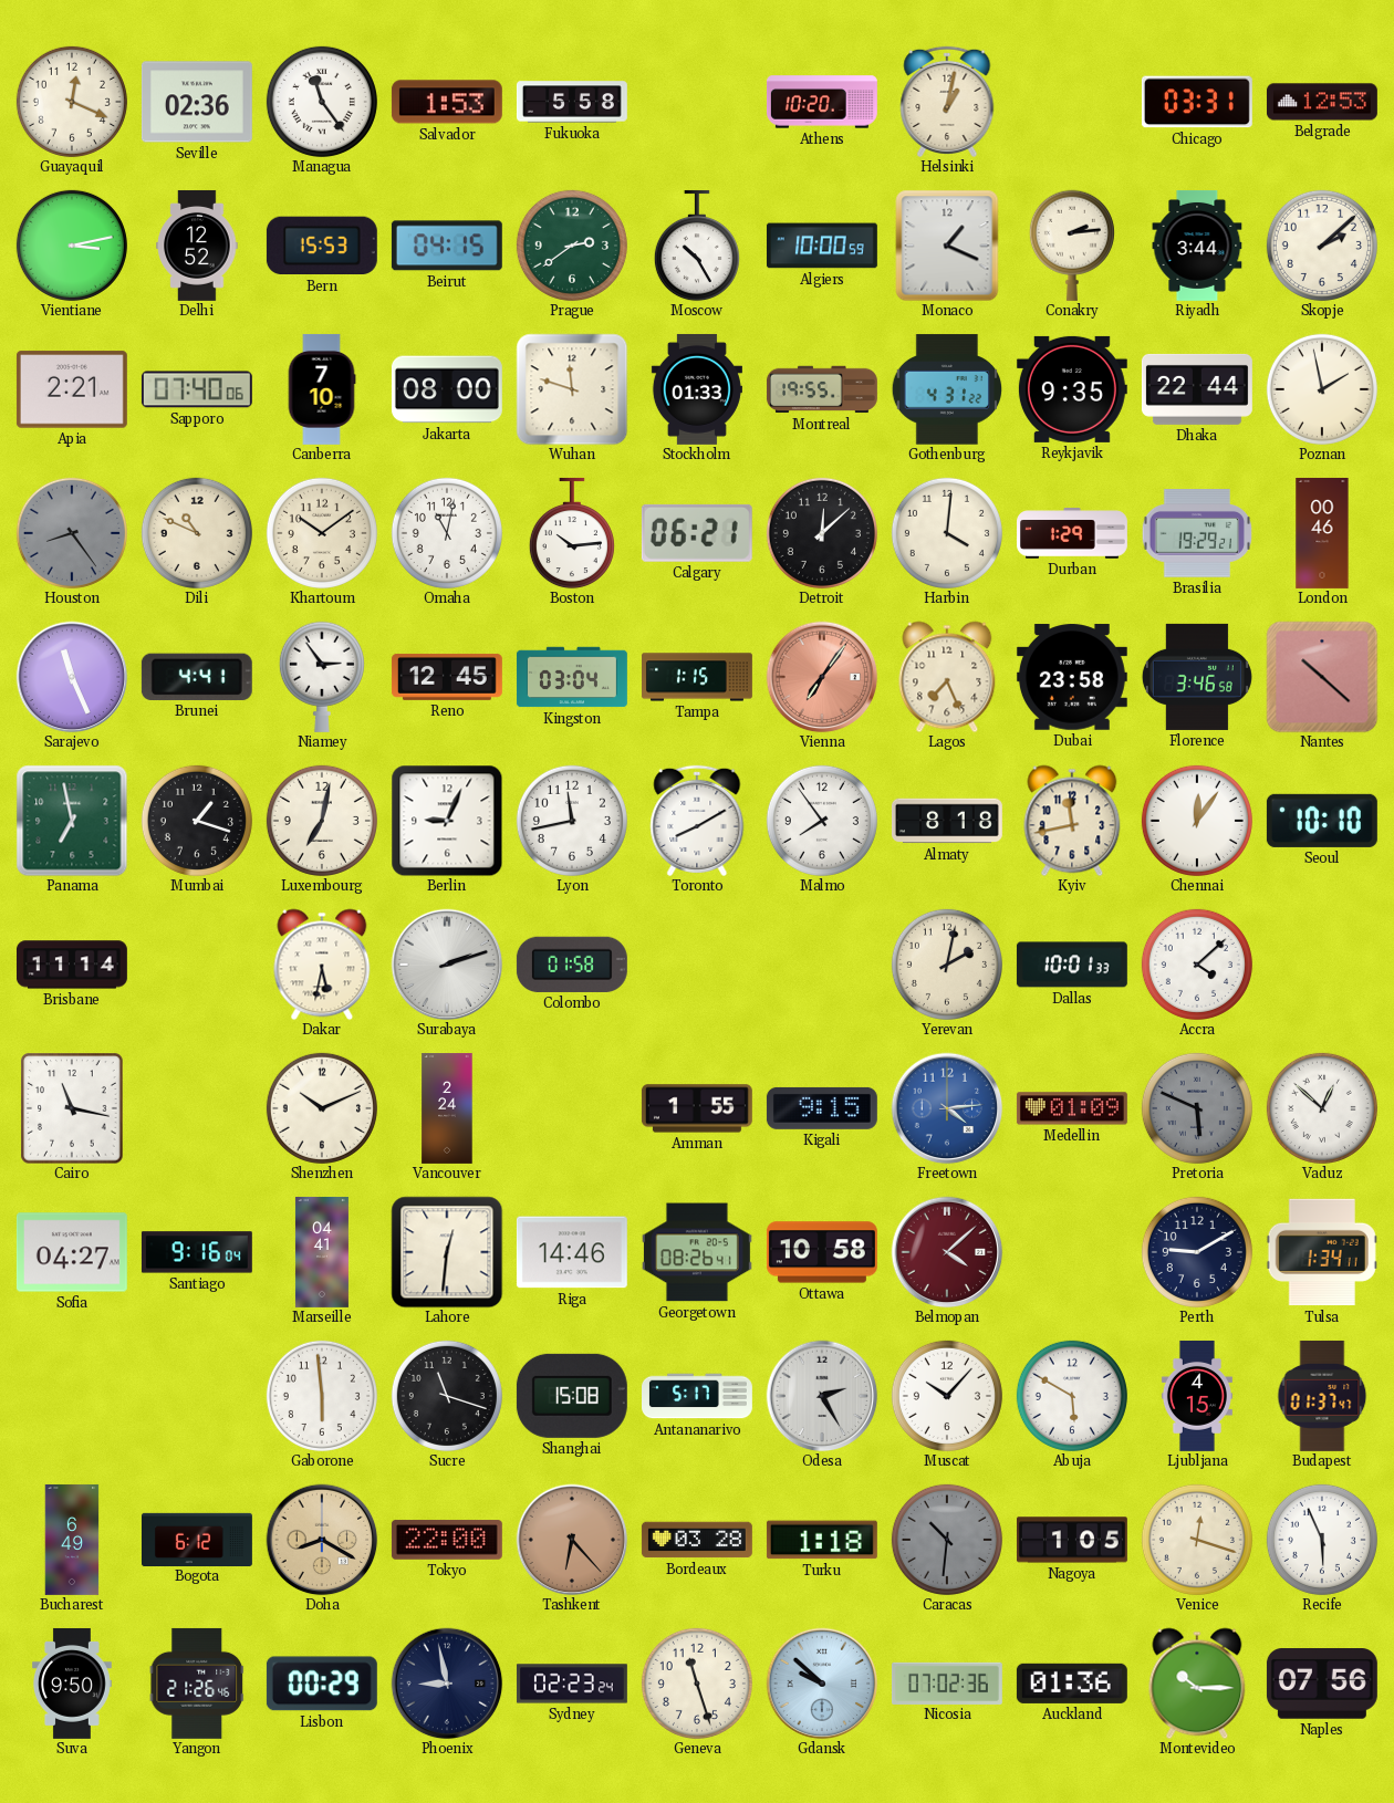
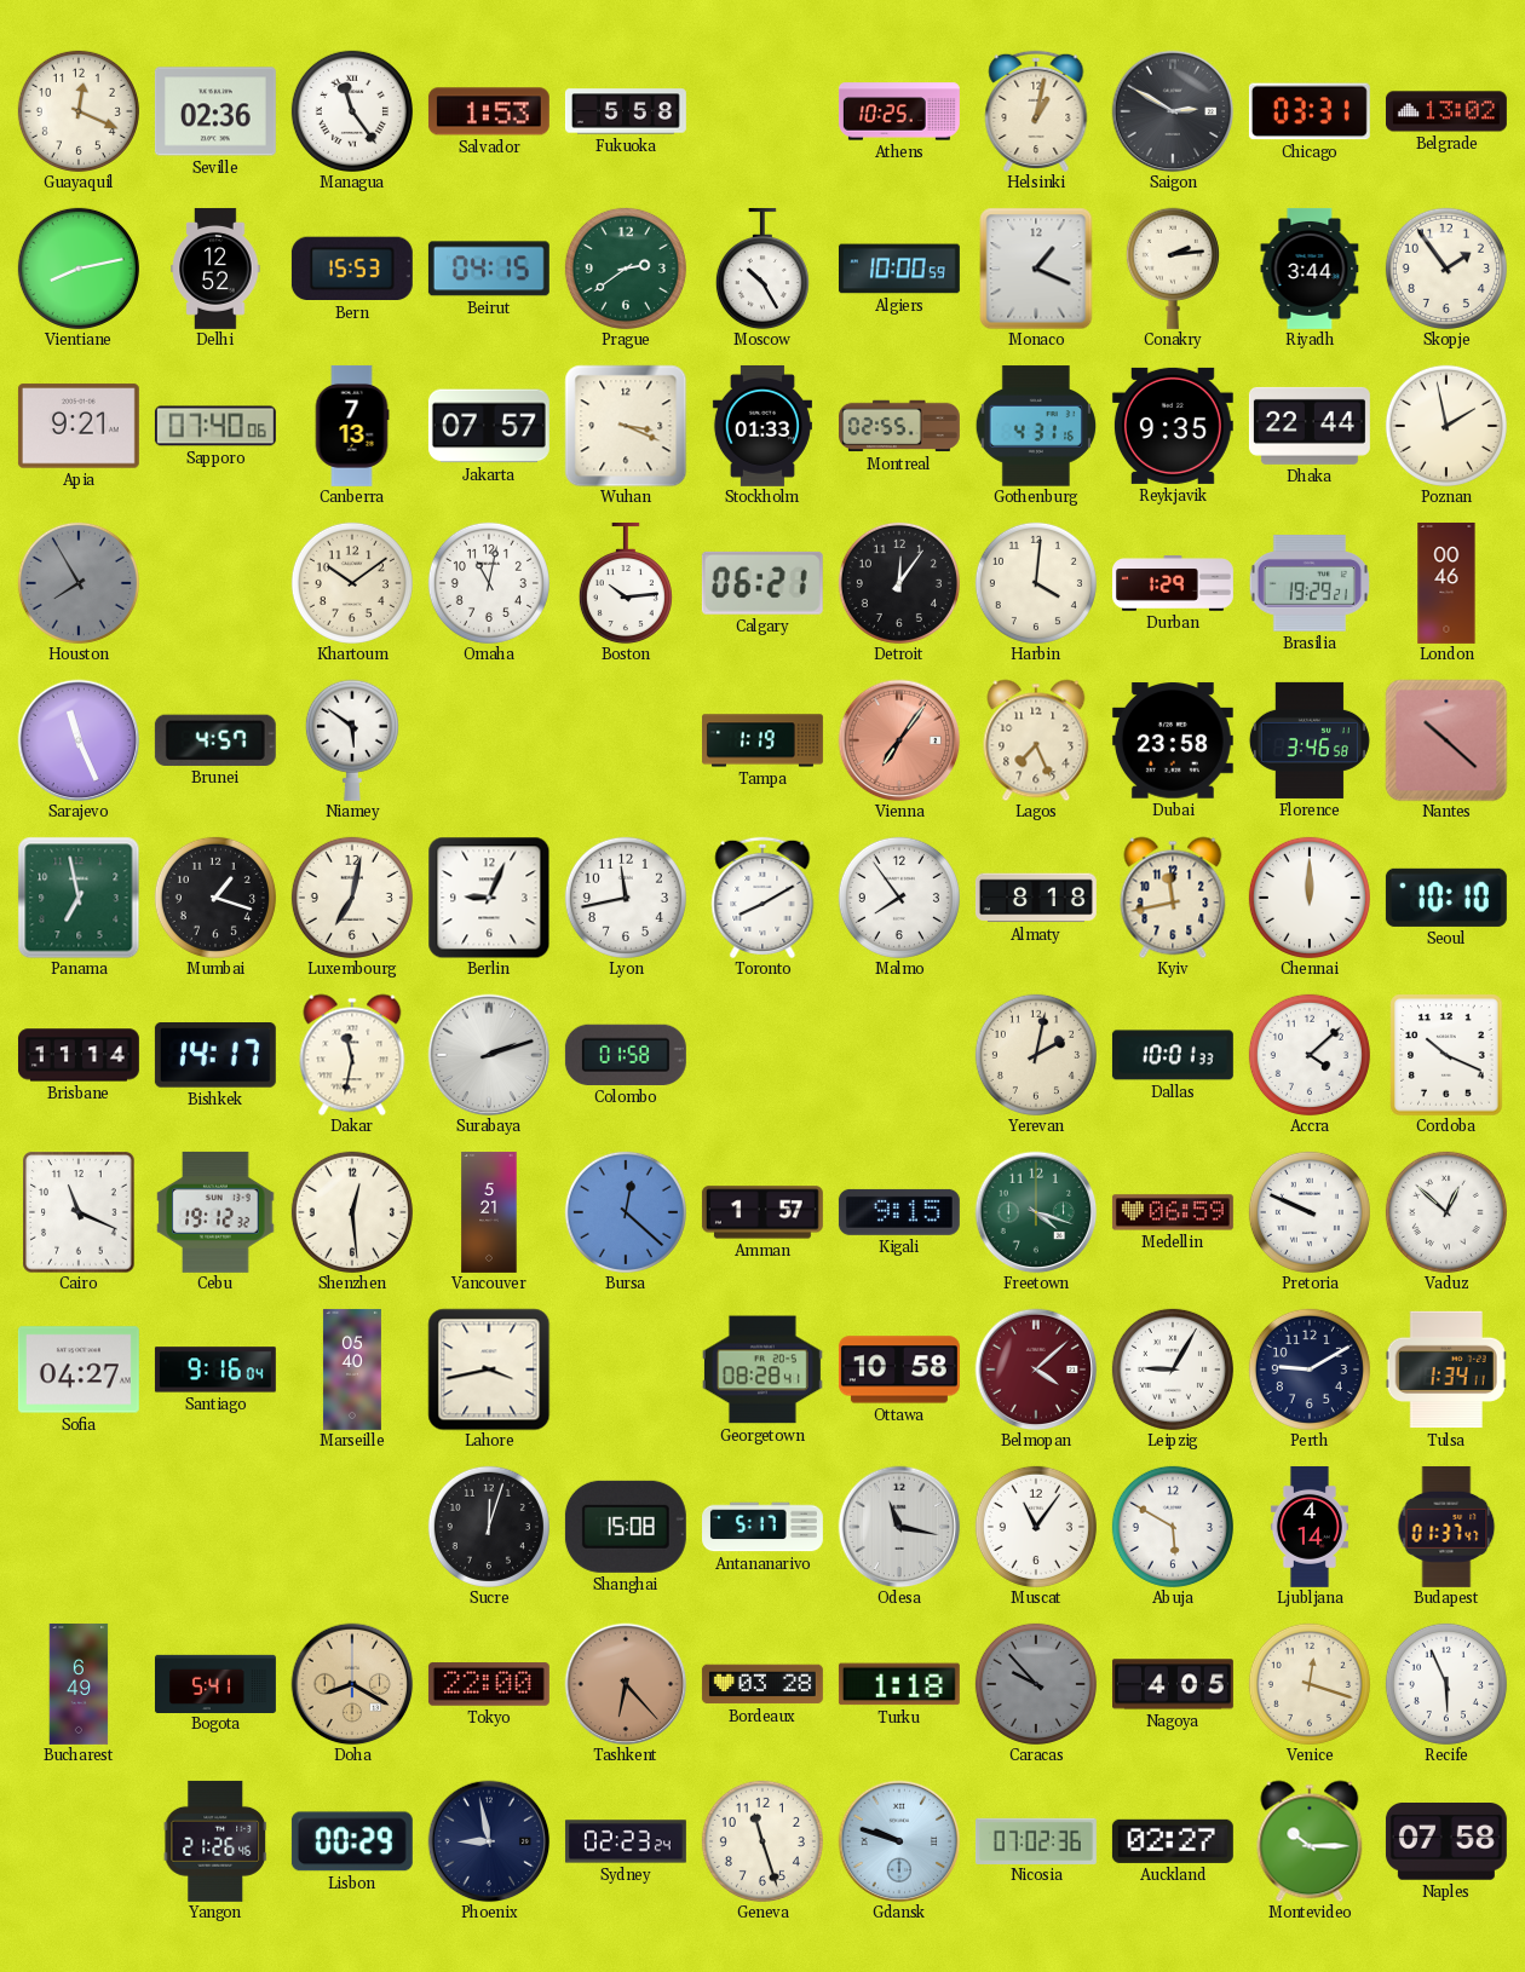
Athens: 10:20 -> 10:25
Saigon: none -> 2:50
Belgrade: 12:53 -> 13:02
Vientiane: 3:13 -> 8:13
Skopje: 2:08 -> 1:54
Apia: 2:21 -> 9:21
Canberra: 7:10 -> 7:13
Jakarta: 08:00 -> 07:57
Wuhan: 11:48 -> 3:19
Montreal: 19:55 -> 02:55
Gothenburg: 4:31:22 -> 4:31:16
Houston: 8:24 -> 7:55
Dili: 10:49 -> none
Detroit: 12:08 -> 12:06
Brunei: 4:41 -> 4:57
Niamey: 2:54 -> 5:51
Reno: 12:45 -> none
Kingston: 03:04 -> none
Tampa: 1:15 -> 1:19
Chennai: 12:06 -> 12:00
Bishkek: none -> 14:17
Dakar: 5:32 -> 11:32
Cordoba: none -> 10:19
Cairo: 11:17 -> 11:19
Cebu: none -> 19:12
Shenzhen: 10:11 -> 12:29
Vancouver: 2:24 -> 5:21
Bursa: none -> 12:22
Amman: 1:55 -> 1:57
Freetown: 4:14 -> 4:18
Freetown dial: blue -> green
Medellin: 01:09 -> 06:59
Pretoria: 5:49 -> 9:49
Pretoria dial: grey -> white
Marseille: 04:41 -> 05:40
Lahore: 12:31 -> 3:43
Riga: 14:46 -> none
Georgetown: 08:26 -> 08:28
Leipzig: none -> 9:05
Gaborone: 5:59 -> none
Sucre: 11:18 -> 12:03
Odesa: 2:25 -> 11:17
Muscat: 10:07 -> 11:06
Ljubljana: 4:15 -> 4:14
Bogota: 6:12 -> 5:41
Caracas: 10:31 -> 9:53
Nagoya: 1:05 -> 4:05
Suva: 9:50 -> none
Gdansk: 9:52 -> 9:48
Auckland: 01:36 -> 02:27
Naples: 07:56 -> 07:58
